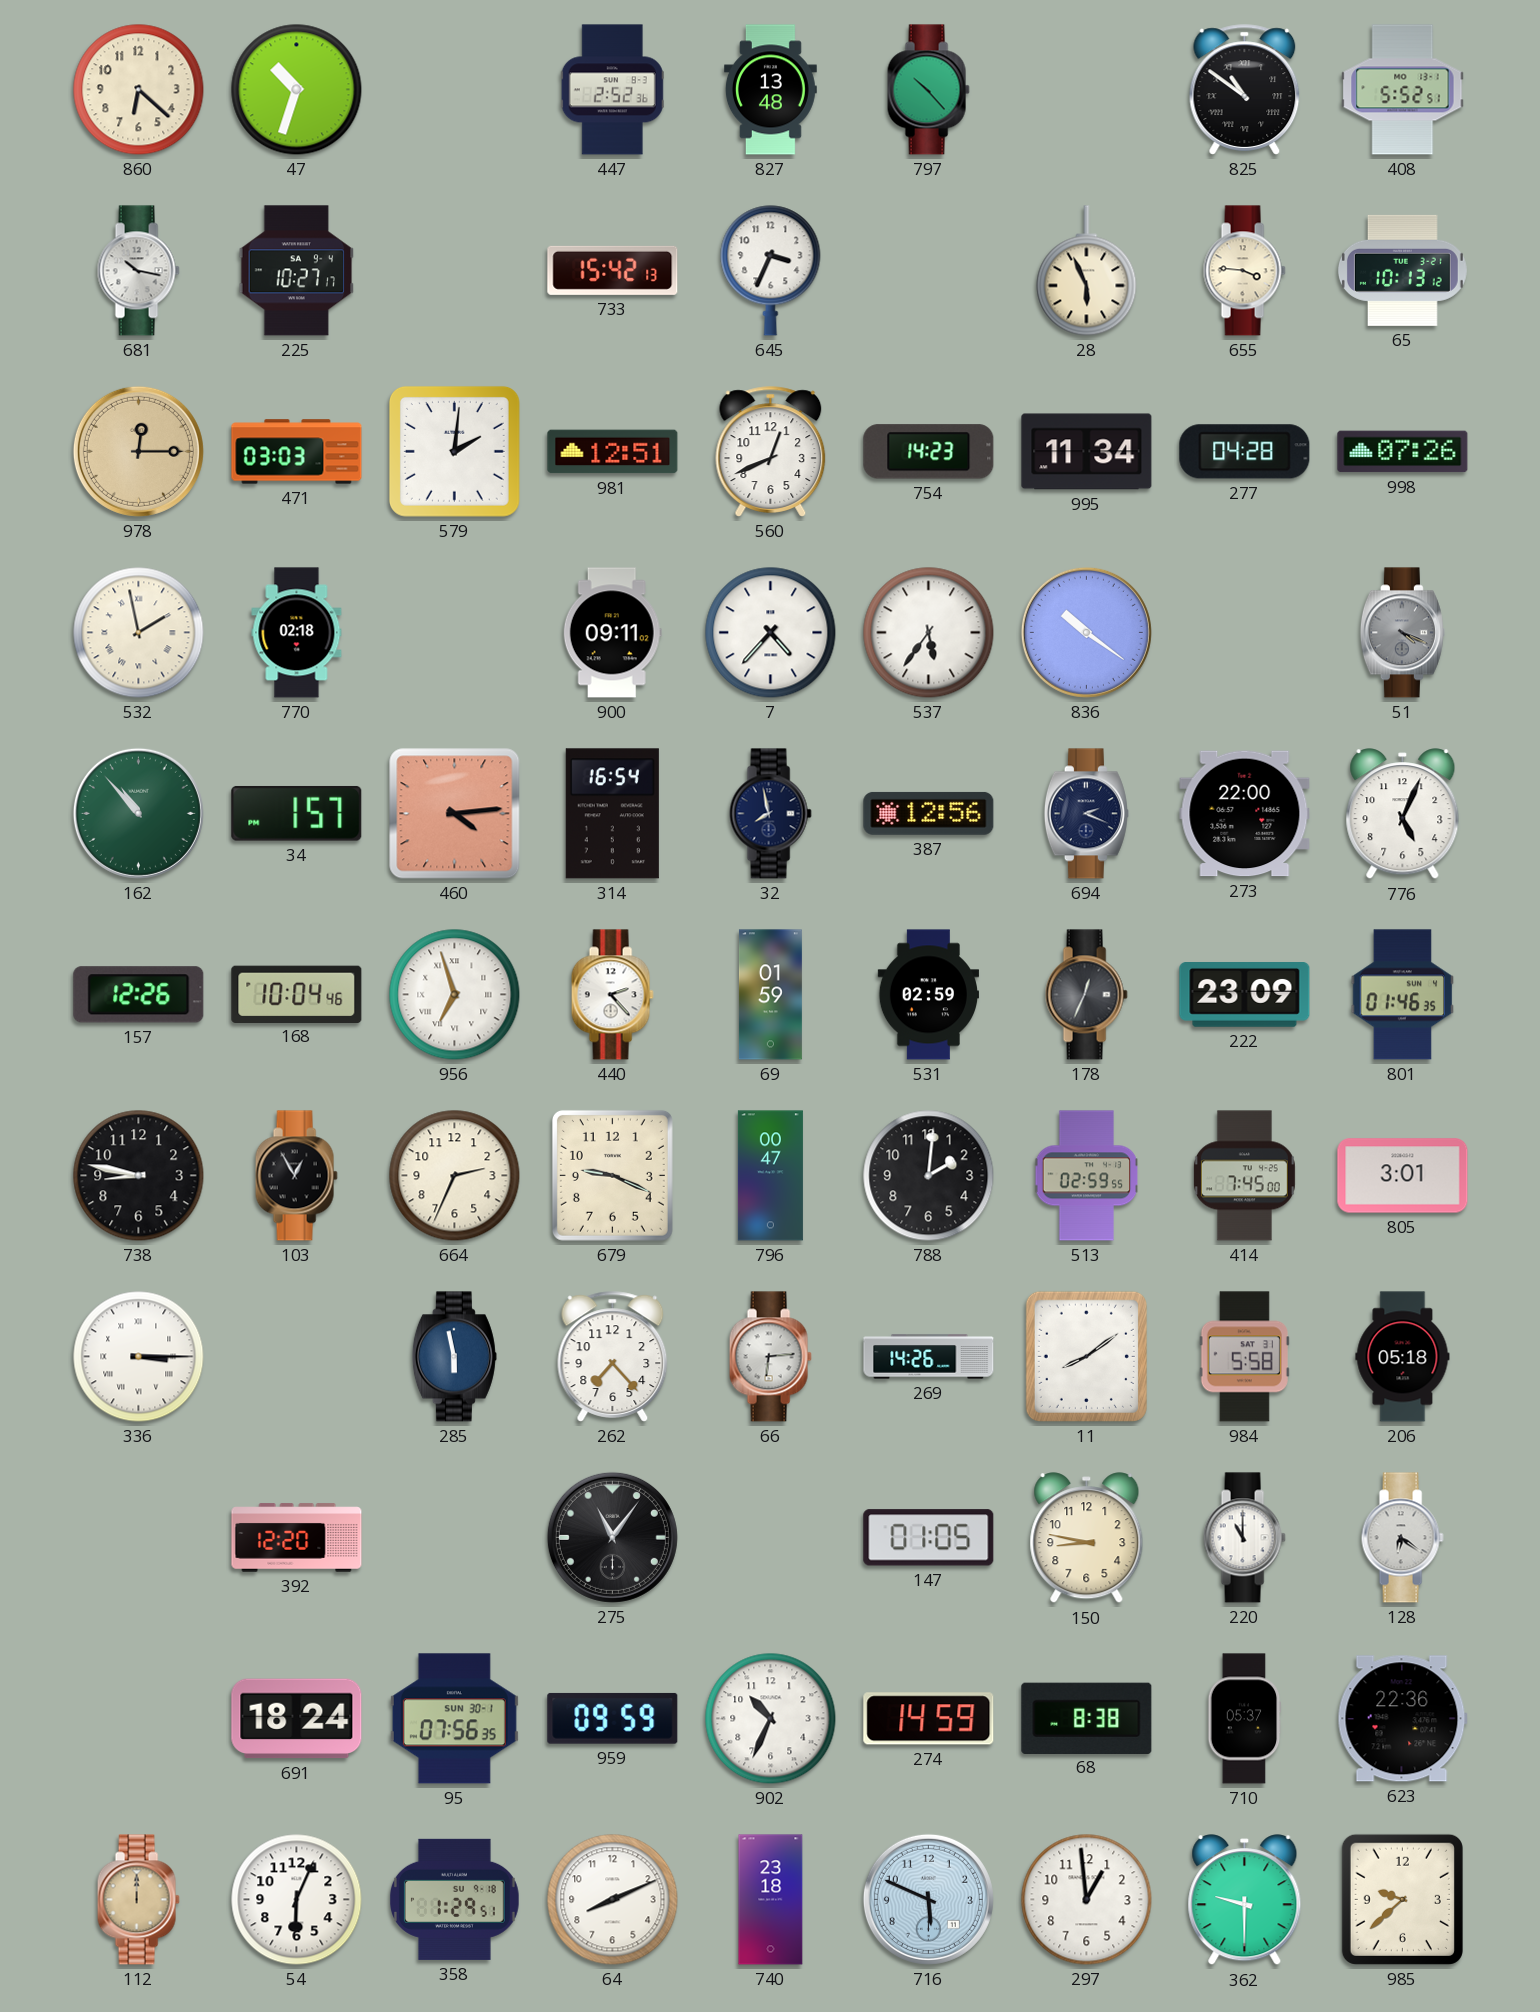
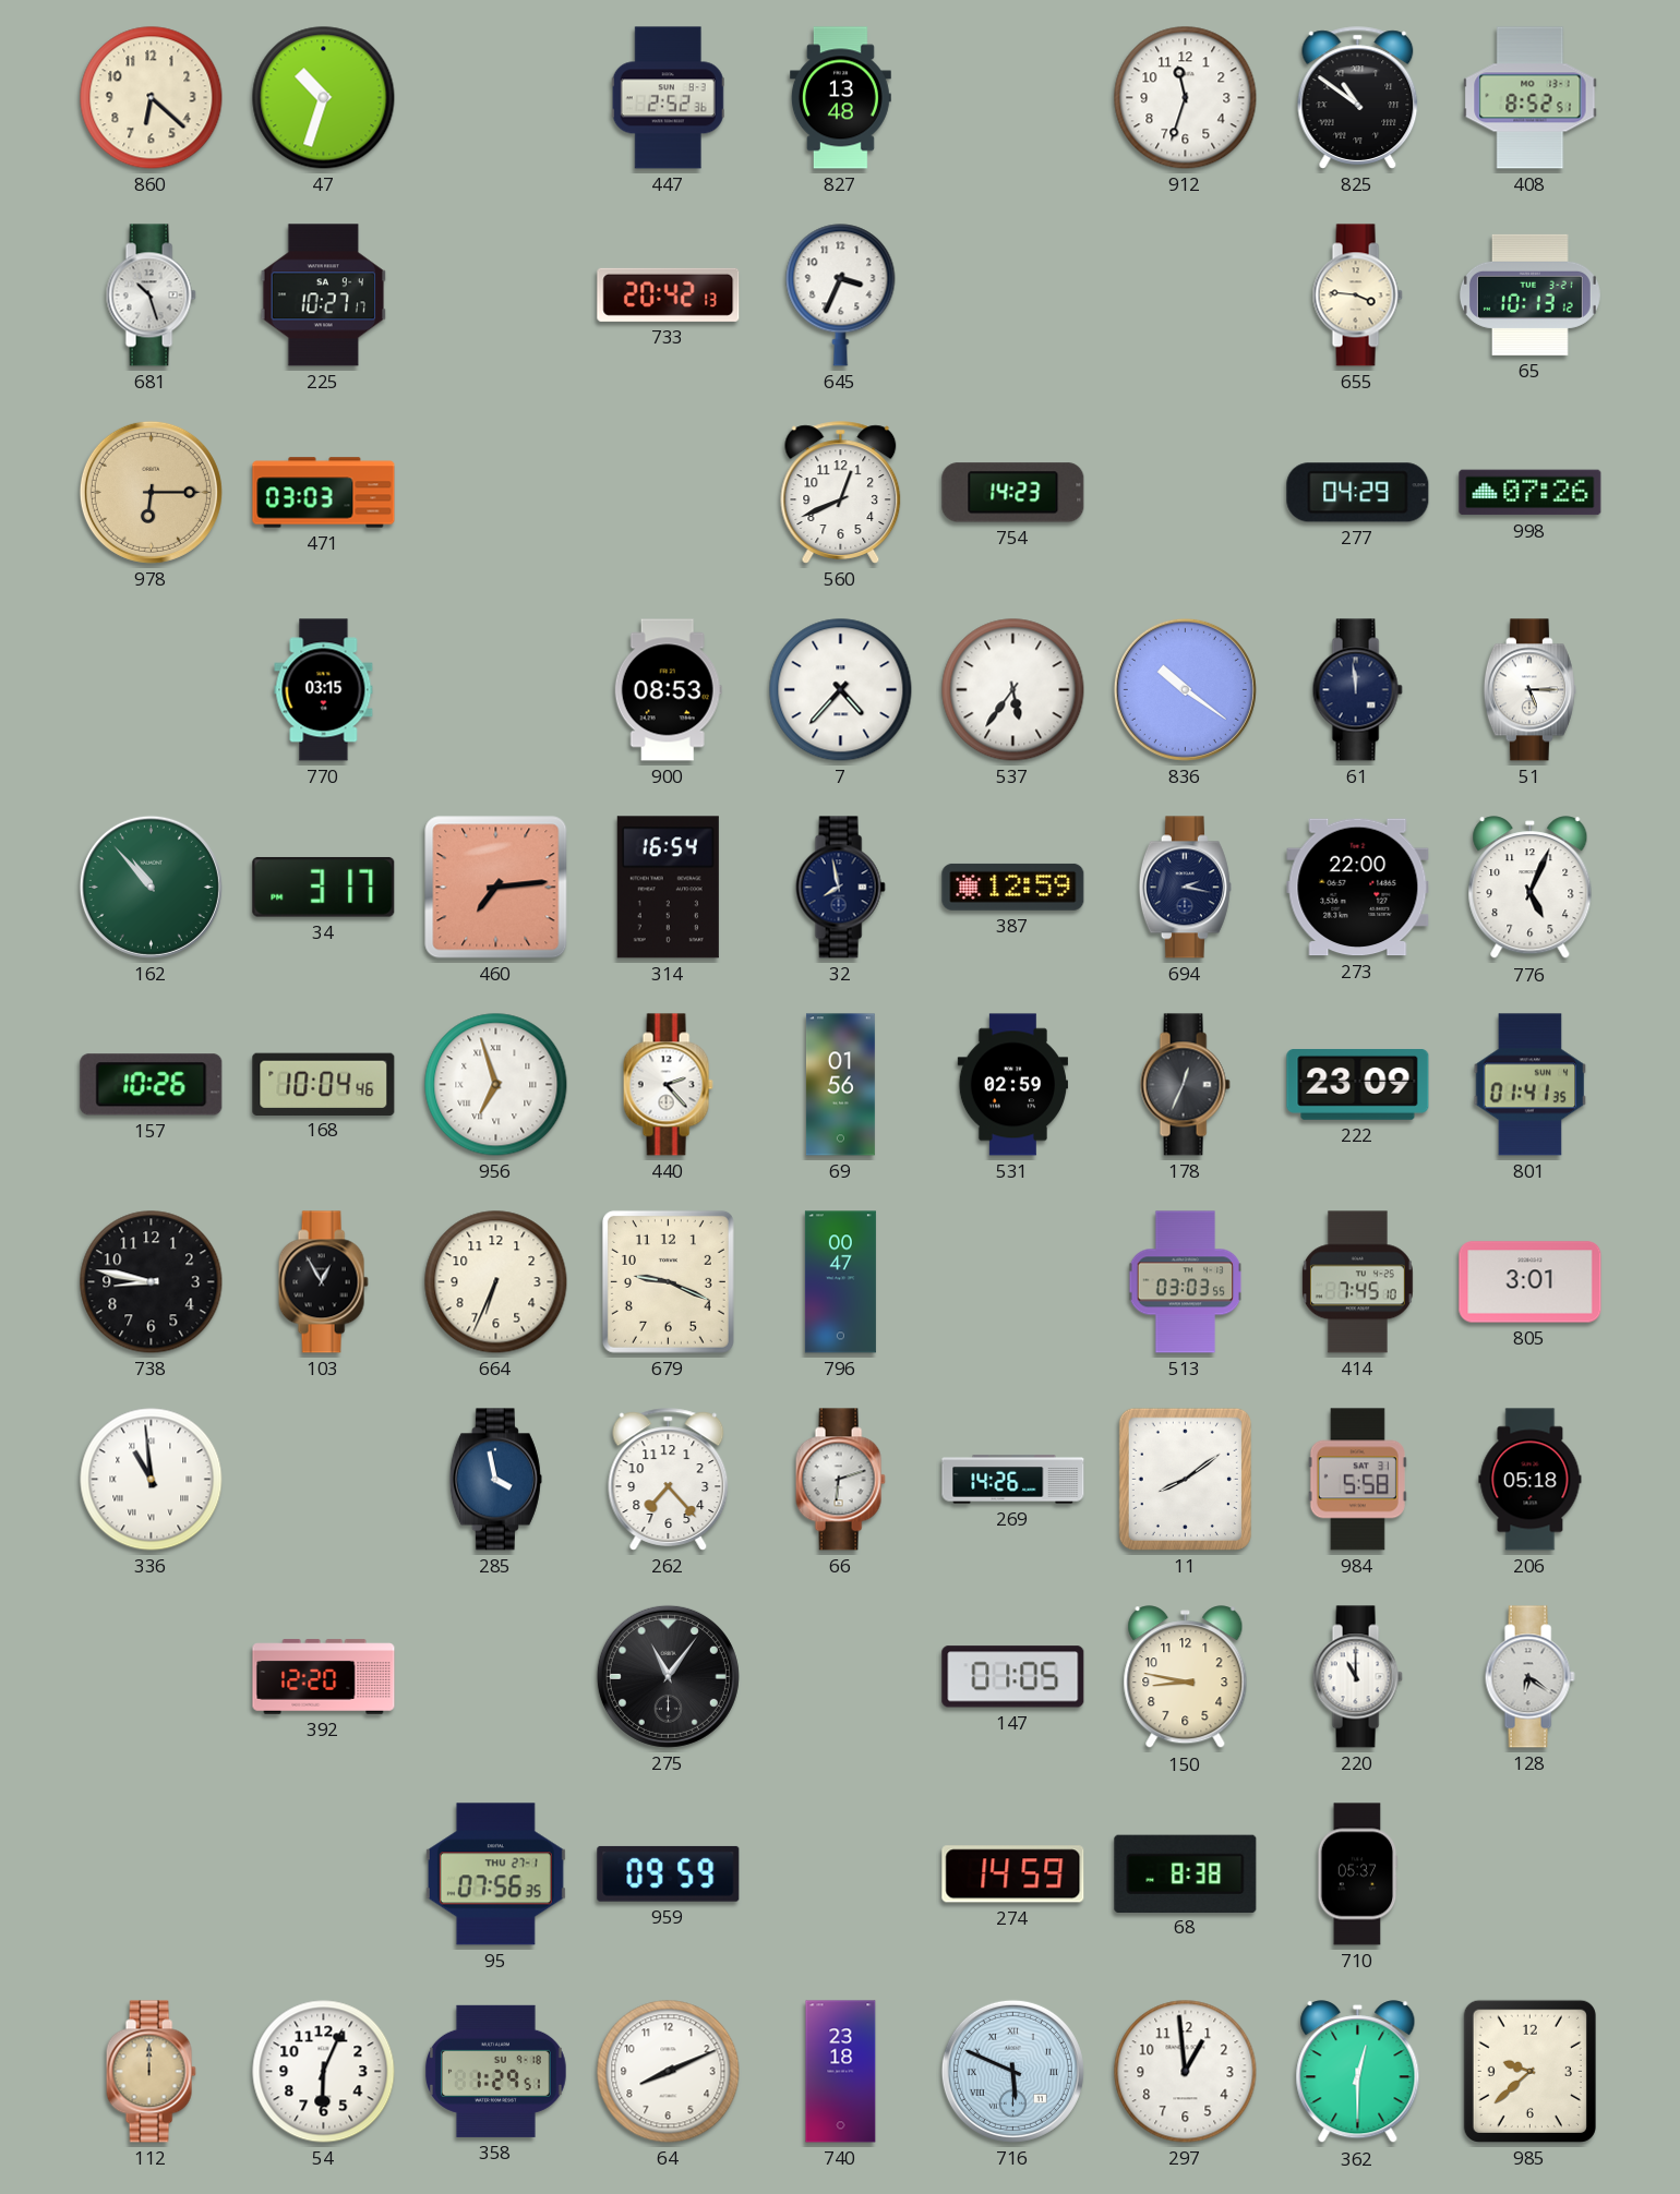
797: 10:23 -> none
912: none -> 11:33
408: 5:52 -> 8:52
681: 10:17 -> 10:27
733: 15:42 -> 20:42
28: 5:56 -> none
978: 12:15 -> 6:15
579: 2:01 -> none
981: 12:51 -> none
995: 11:34 -> none
277: 04:28 -> 04:29
532: 1:58 -> none
770: 02:18 -> 03:15
900: 09:11 -> 08:53
61: none -> 11:59
51: 4:19 -> 5:15
51 dial: grey -> white
34: 1:57 -> 3:17
460: 4:14 -> 7:14
387: 12:56 -> 12:59
694: 2:19 -> 2:17
157: 12:26 -> 10:26
69: 01:59 -> 01:56
801: 01:46 -> 01:41
664: 2:34 -> 6:34
788: 2:01 -> none
513: 02:59 -> 03:03
414: 7:45:00 -> 7:45:10
336: 3:15 -> 10:59
285: 5:58 -> 3:58
66: 6:14 -> 6:12
691: 18:24 -> none
95 date: SUN 30-1 -> THU 27-1
902: 10:34 -> none
623: 22:36 -> none
716 numerals: Arabic -> Roman
362: 9:30 -> 12:30
